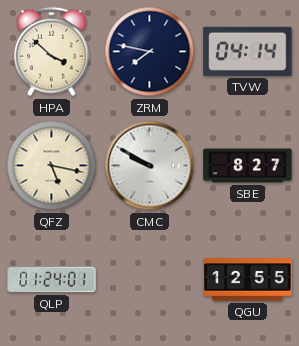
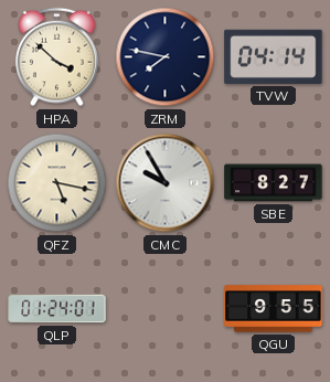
CMC: 9:50 -> 9:55
QGU: 12:55 -> 9:55
